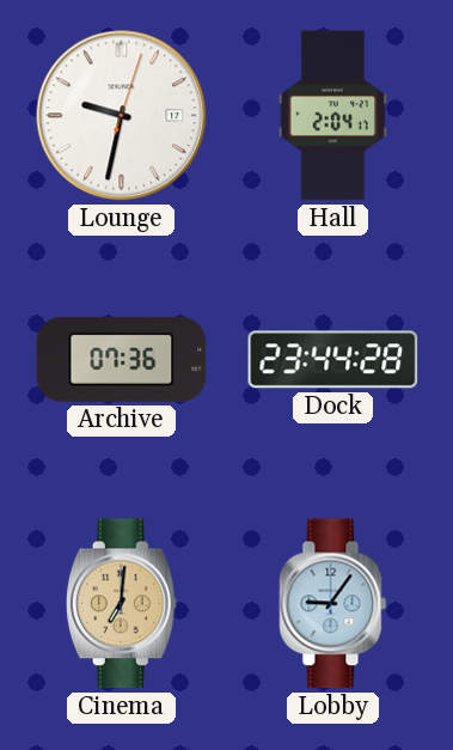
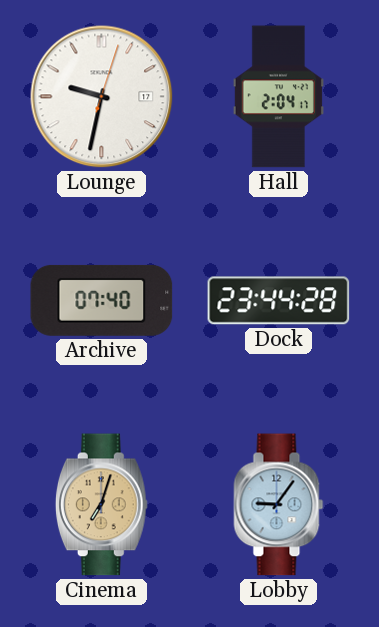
Archive: 07:36 -> 07:40
Cinema: 7:01 -> 7:03
